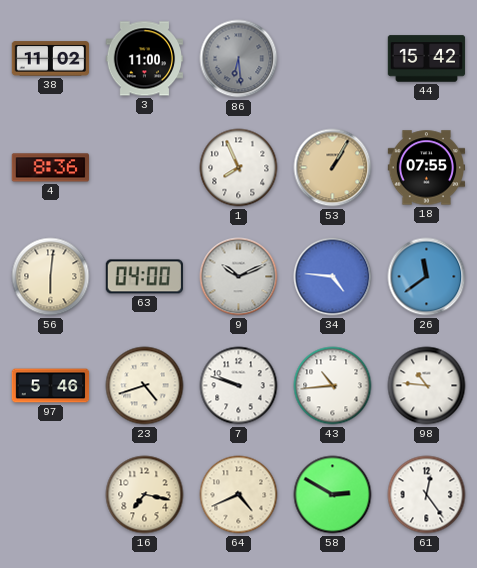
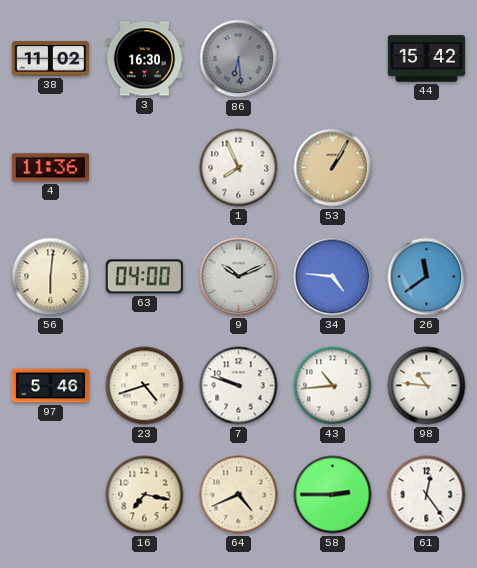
3: 11:00 -> 16:30
4: 8:36 -> 11:36
18: 07:55 -> none
58: 2:50 -> 2:45
